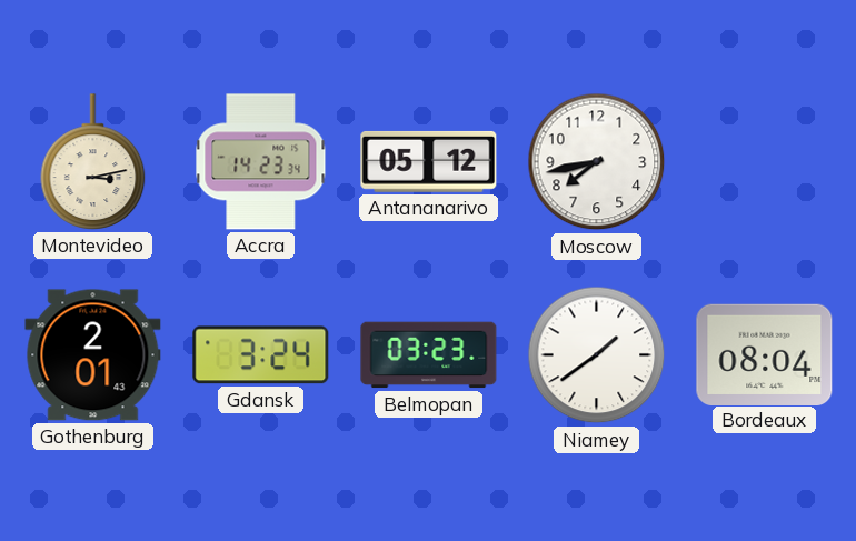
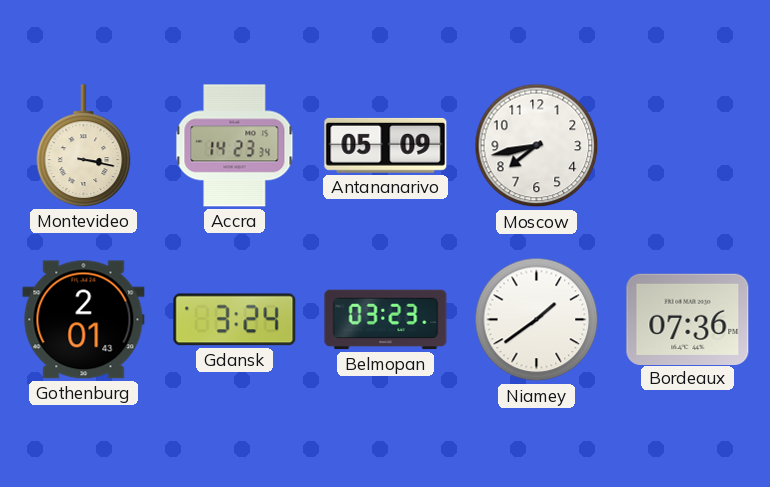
Montevideo: 3:13 -> 3:17
Antananarivo: 05:12 -> 05:09
Bordeaux: 08:04 -> 07:36
